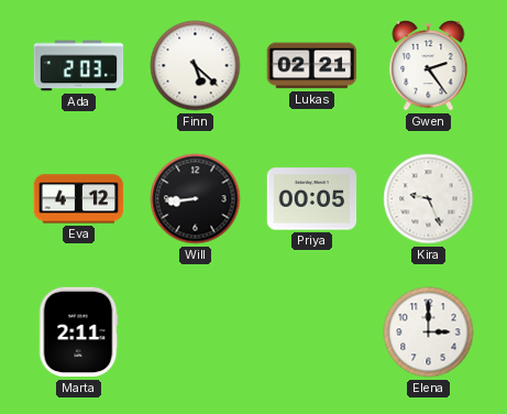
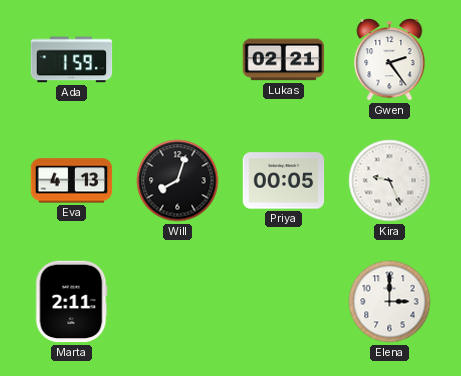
Ada: 2:03 -> 1:59
Finn: 5:22 -> none
Eva: 4:12 -> 4:13
Will: 8:44 -> 8:03
